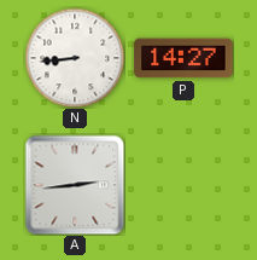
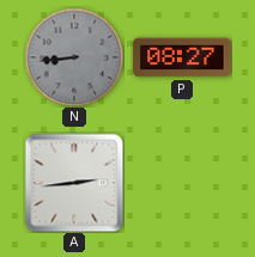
N dial: white -> grey
P: 14:27 -> 08:27
